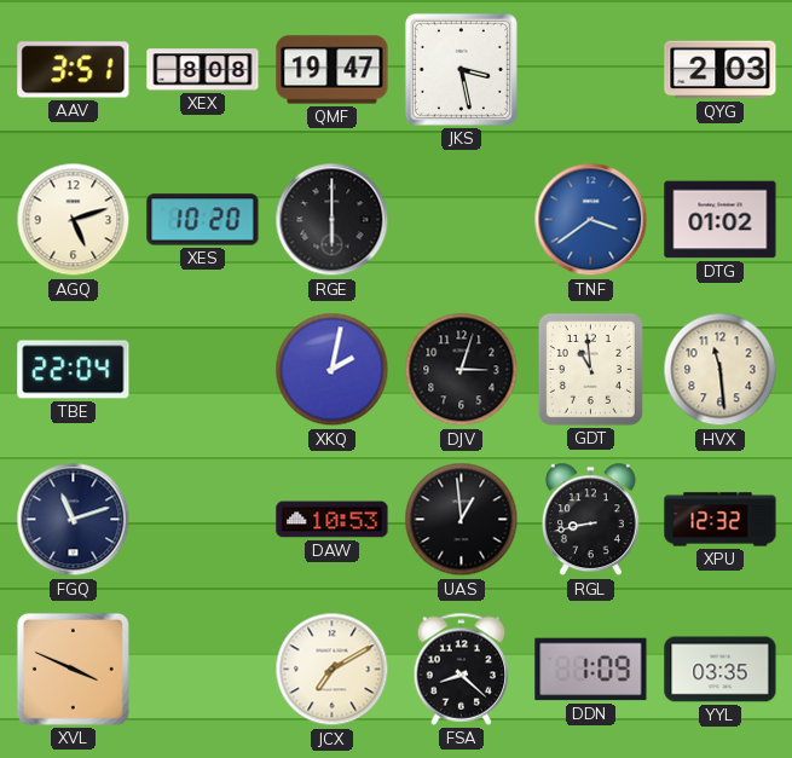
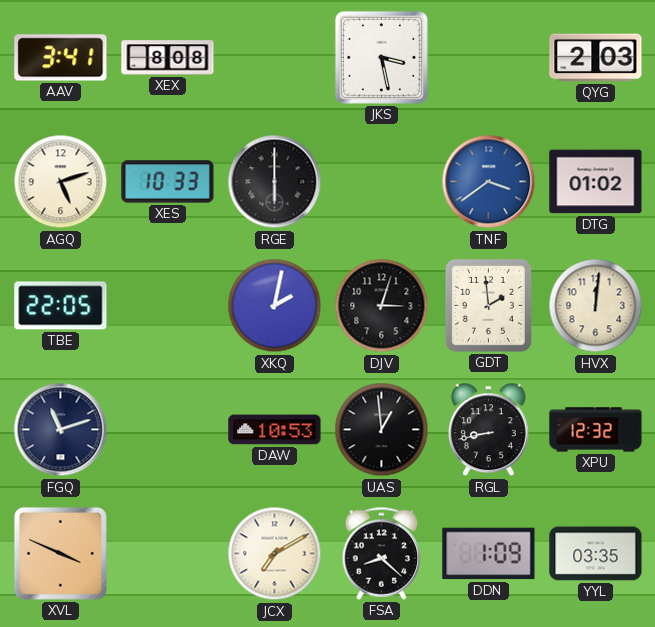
AAV: 3:51 -> 3:41
QMF: 19:47 -> none
XES: 10:20 -> 10:33
TBE: 22:04 -> 22:05
GDT: 10:59 -> 1:59
HVX: 11:29 -> 12:01
